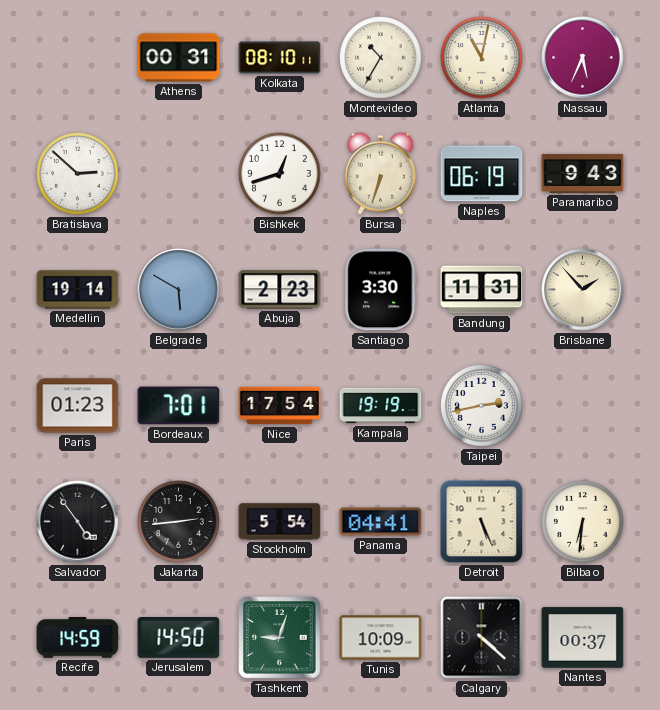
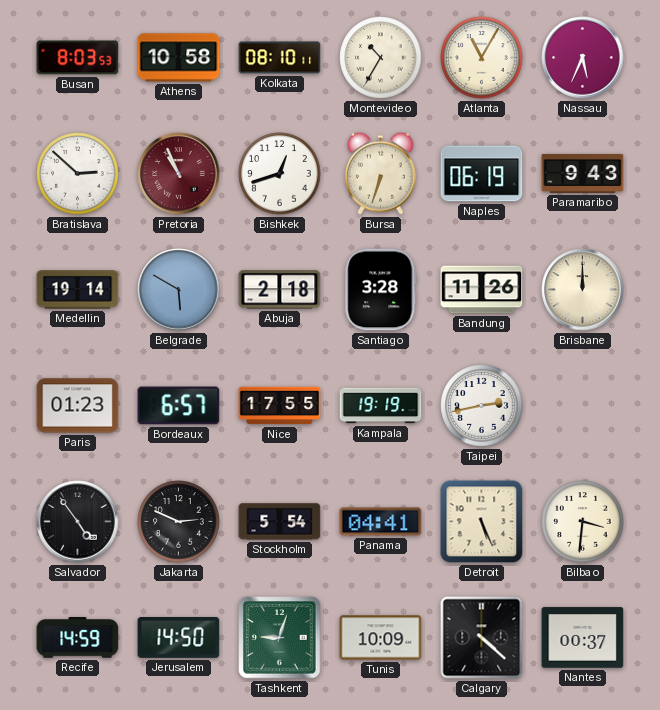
Busan: none -> 8:03
Athens: 00:31 -> 10:58
Atlanta: 11:02 -> 11:05
Pretoria: none -> 10:56
Abuja: 2:23 -> 2:18
Santiago: 3:30 -> 3:28
Bandung: 11:31 -> 11:26
Brisbane: 1:53 -> 12:00
Bordeaux: 7:01 -> 6:57
Nice: 17:54 -> 17:55
Jakarta: 2:44 -> 2:49
Bilbao: 6:31 -> 3:31
